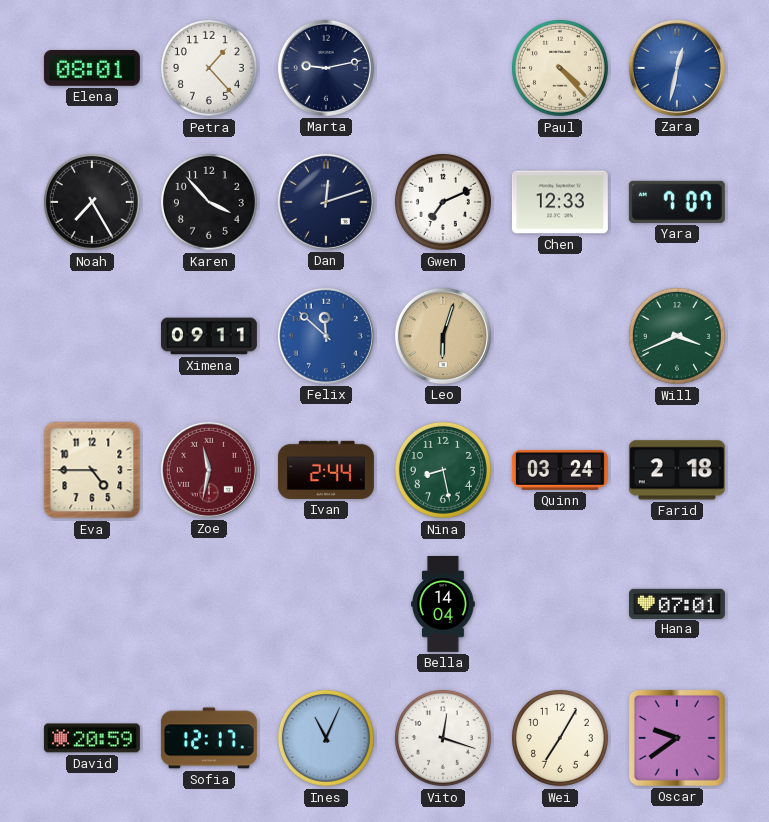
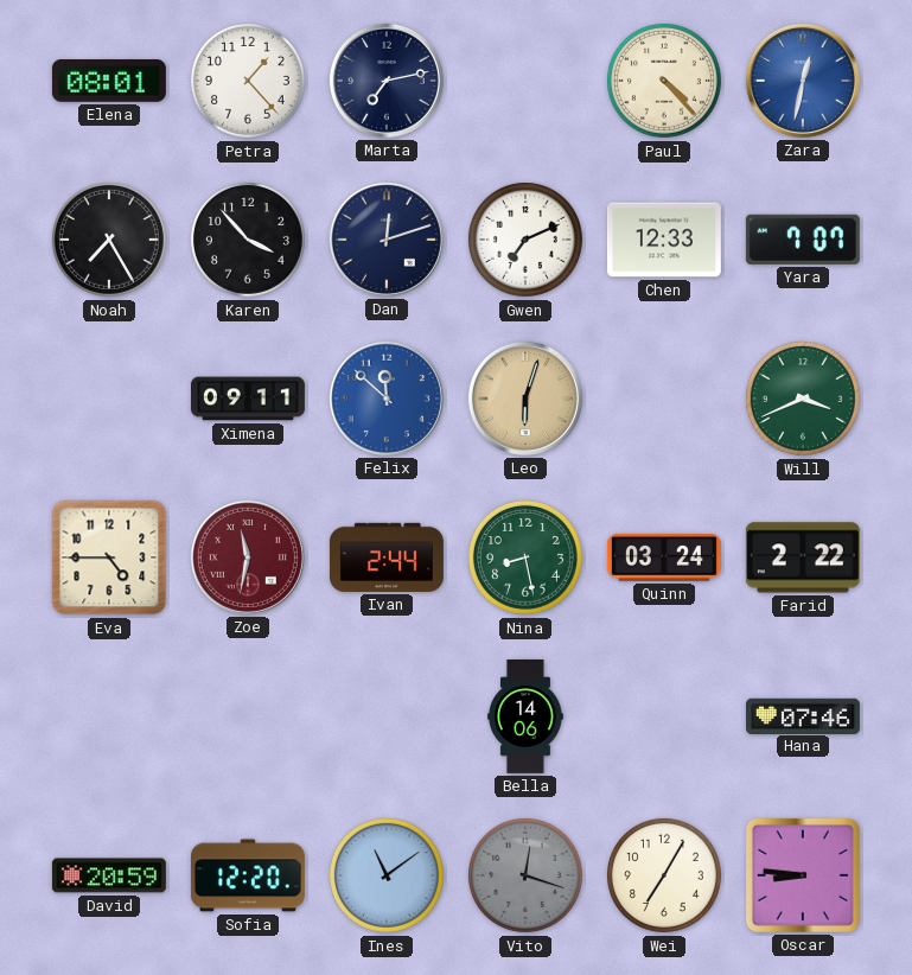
Marta: 9:13 -> 7:13
Farid: 2:18 -> 2:22
Bella: 14:04 -> 14:06
Hana: 07:01 -> 07:46
Sofia: 12:17 -> 12:20
Ines: 11:04 -> 11:09
Vito dial: white -> grey
Oscar: 9:39 -> 8:46
